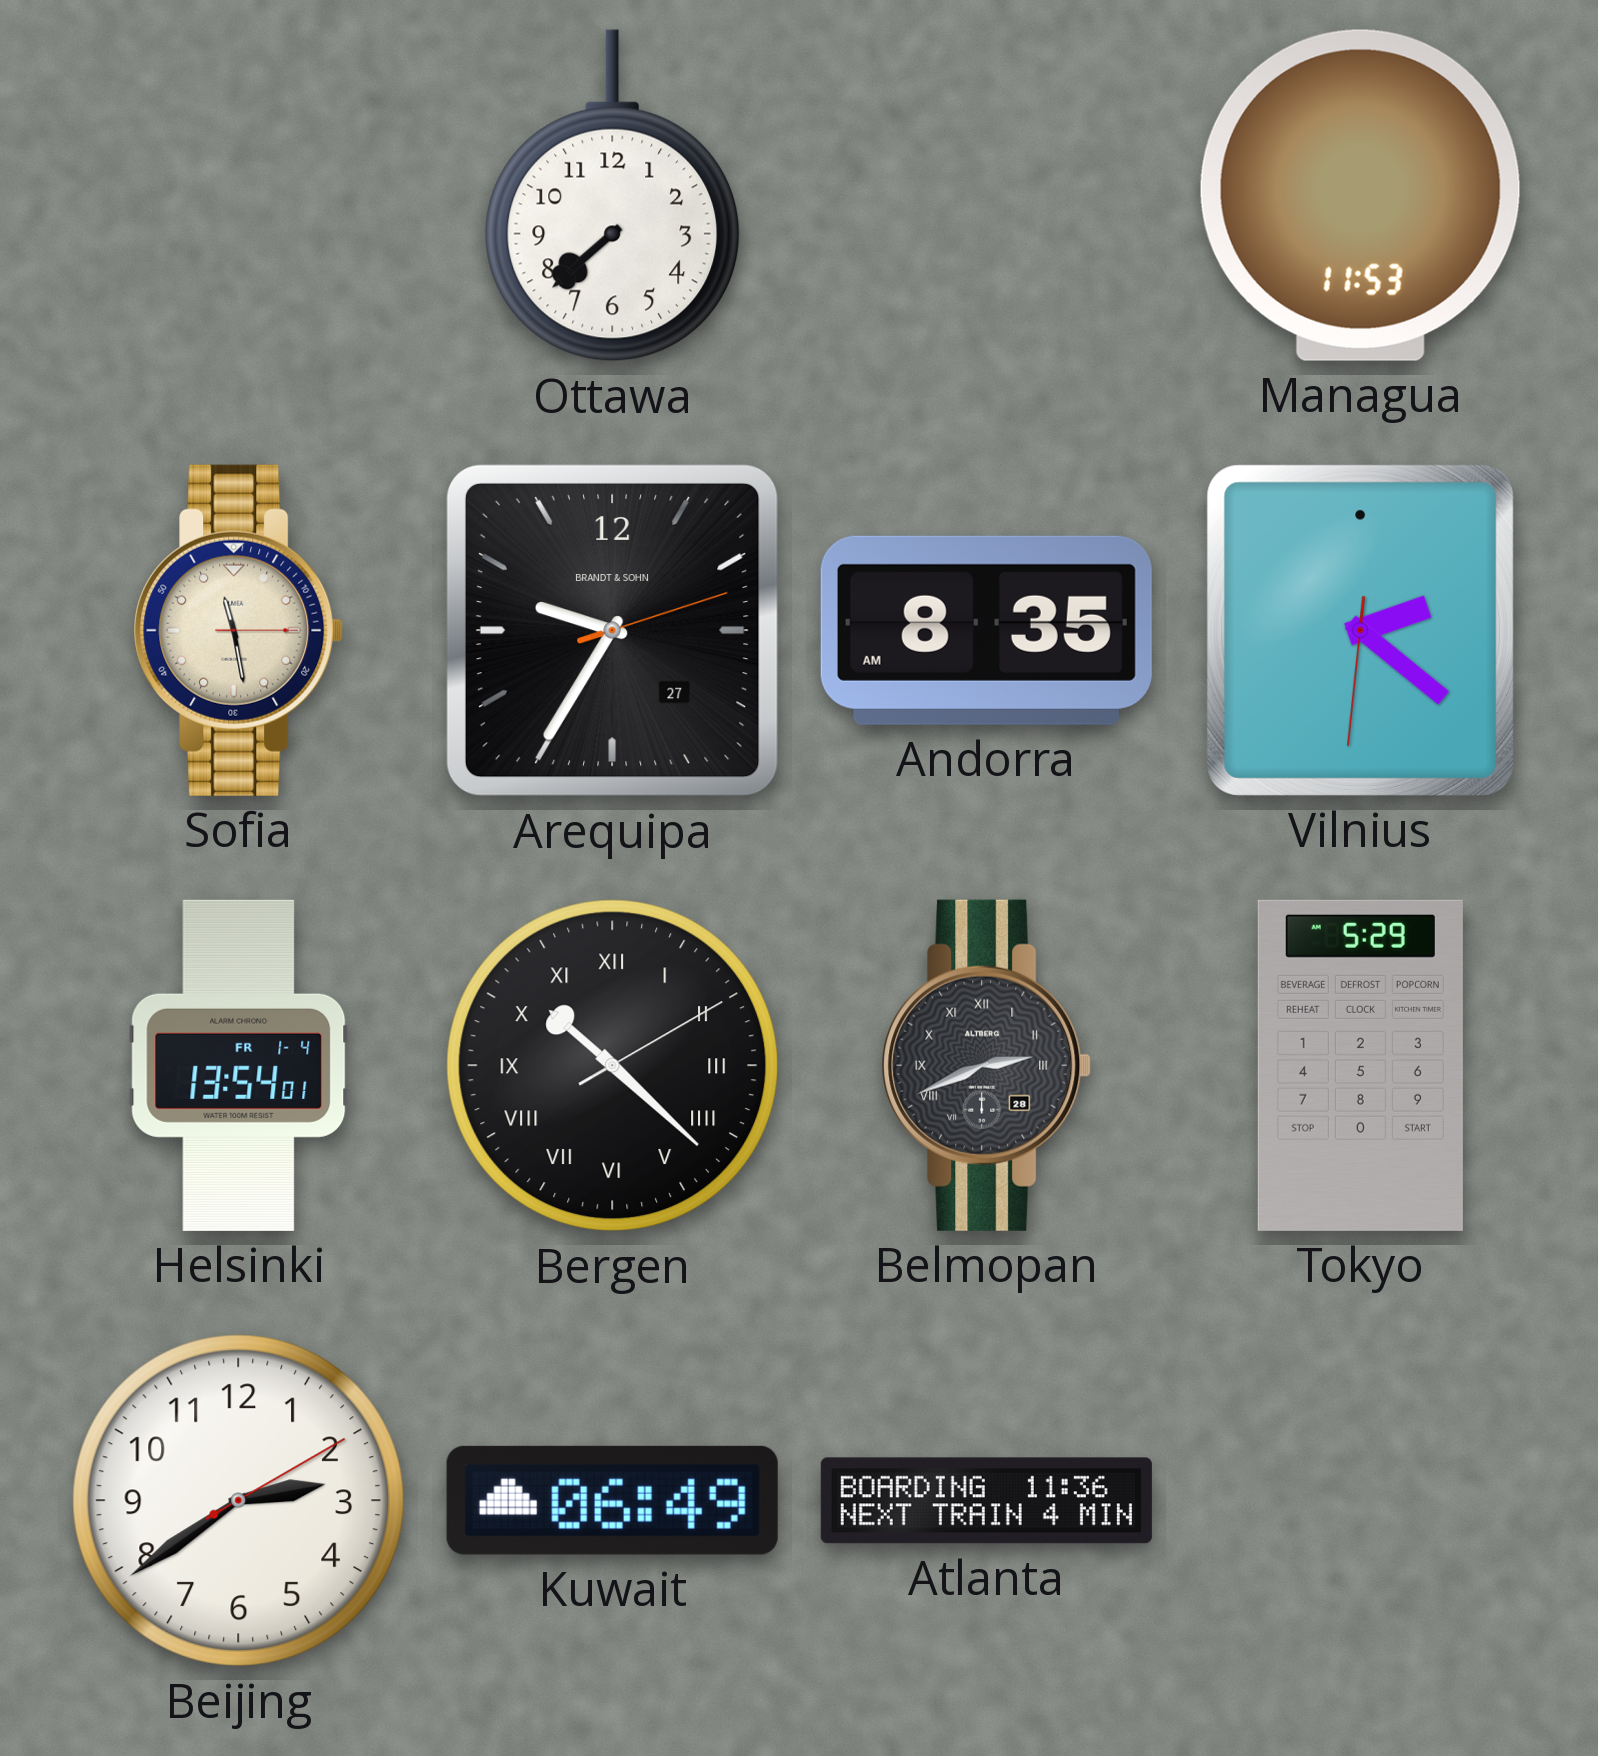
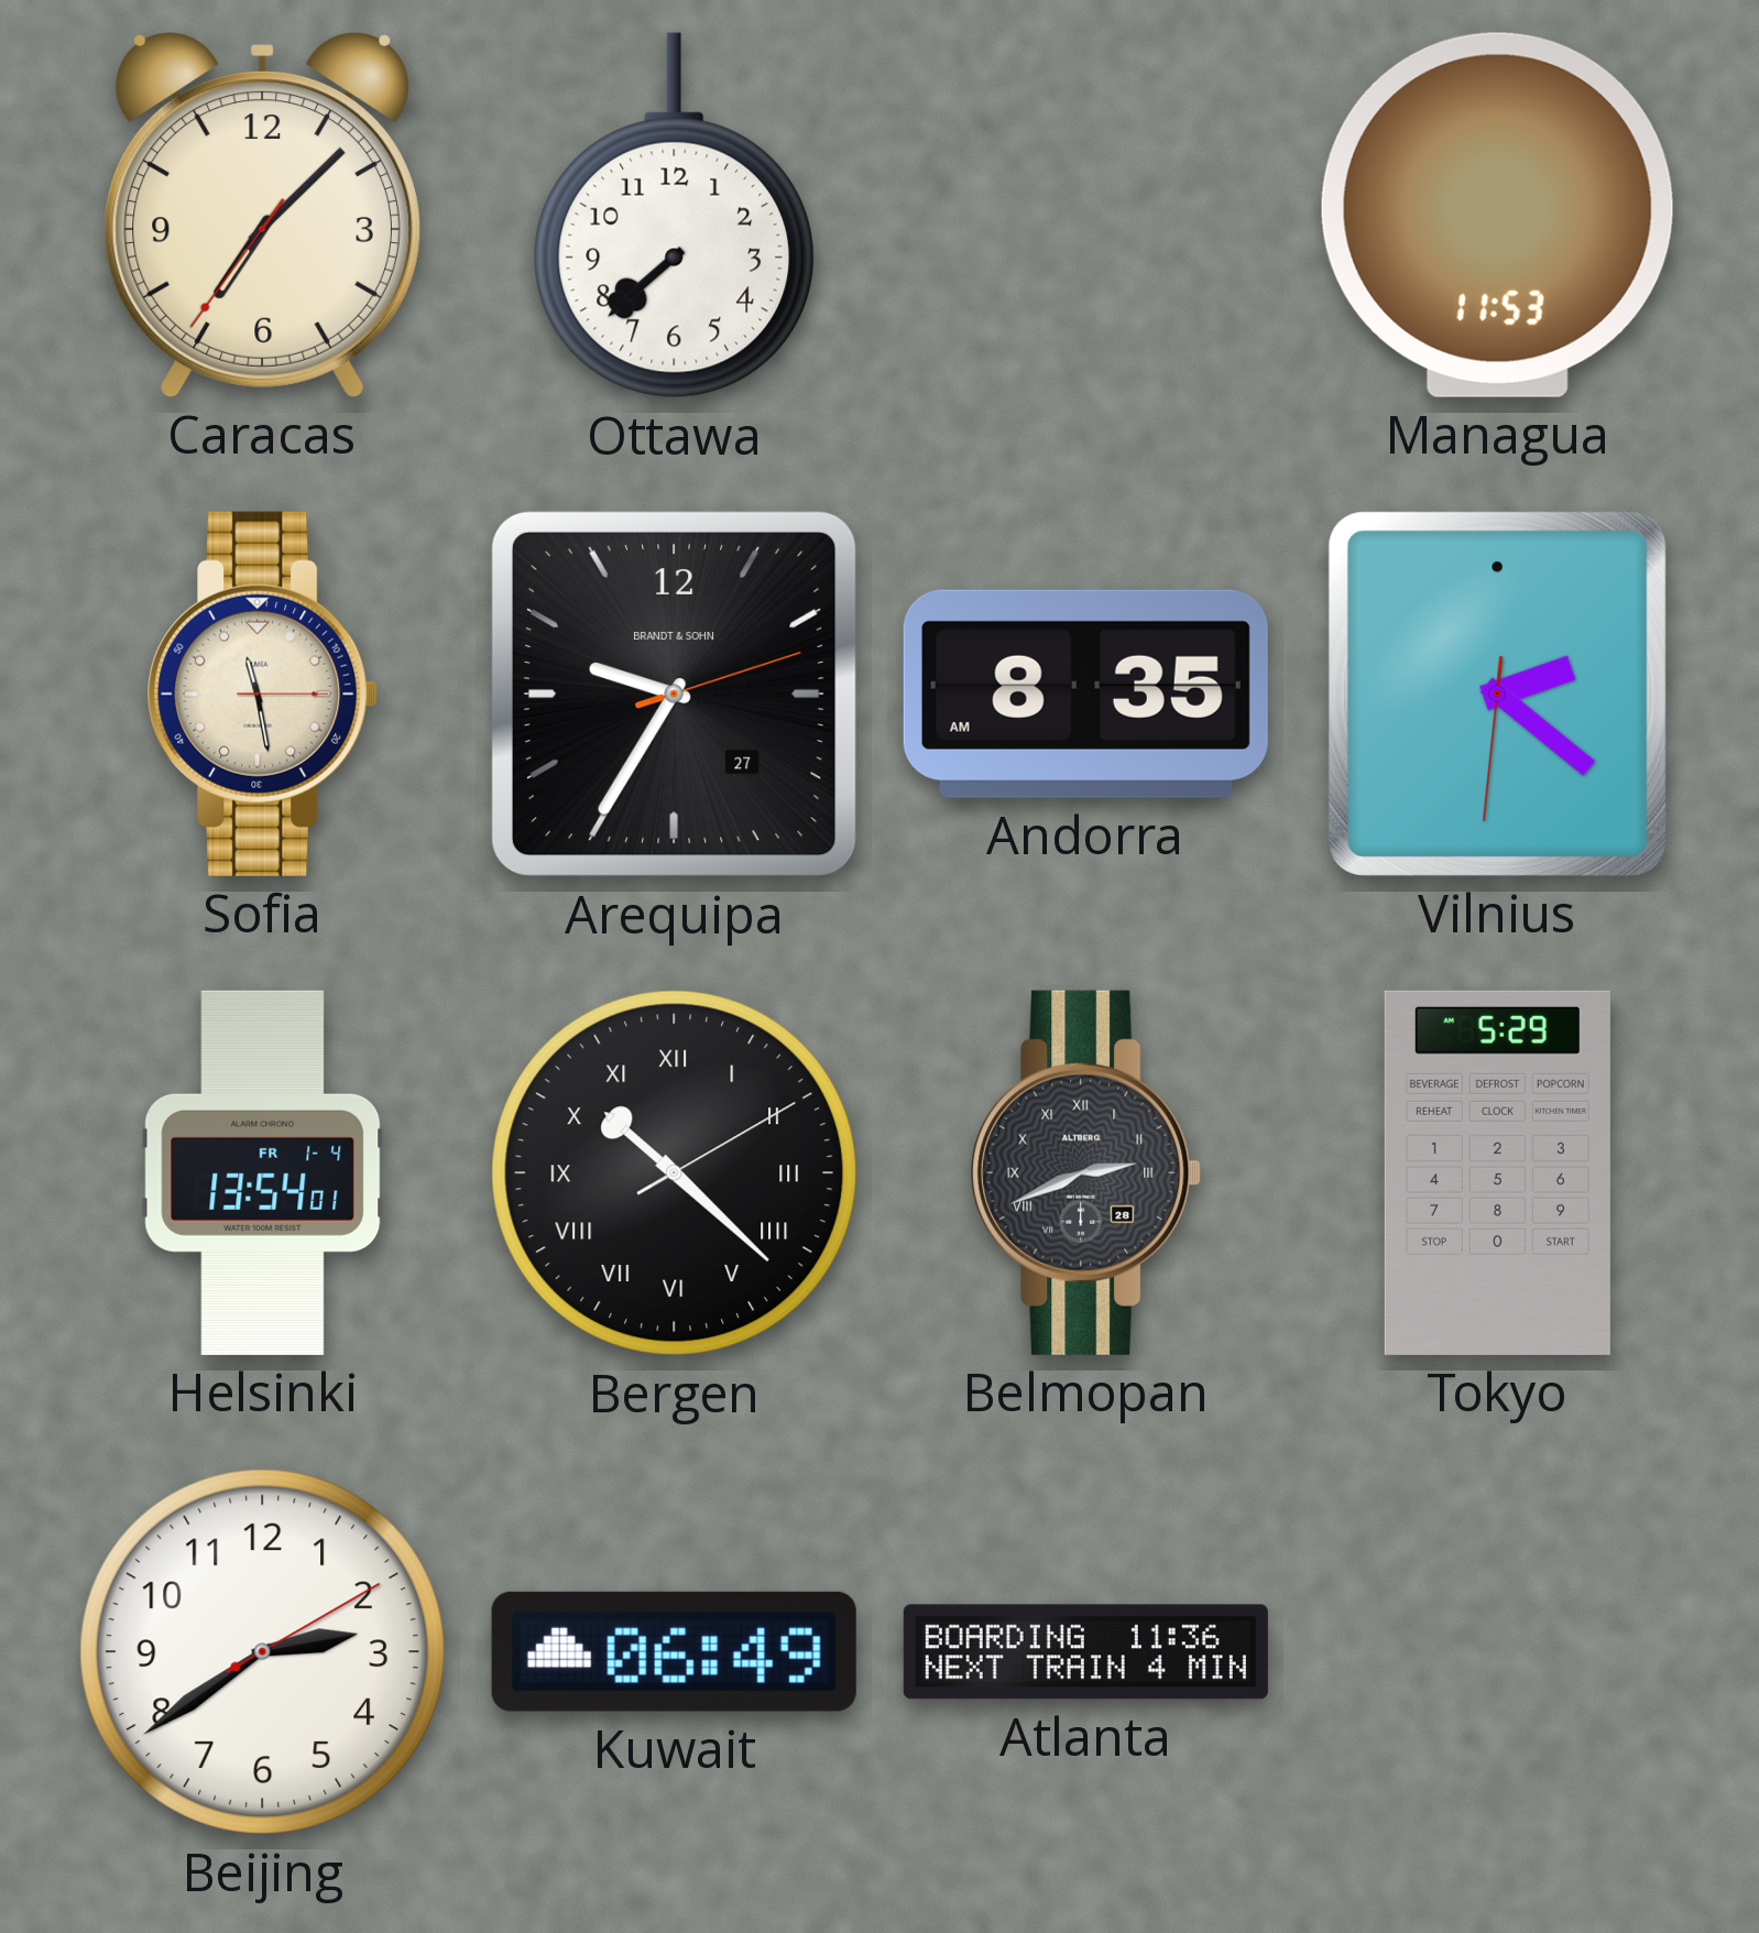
Caracas: none -> 7:07
